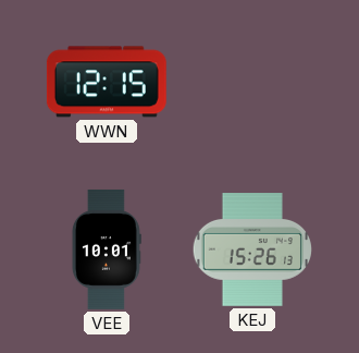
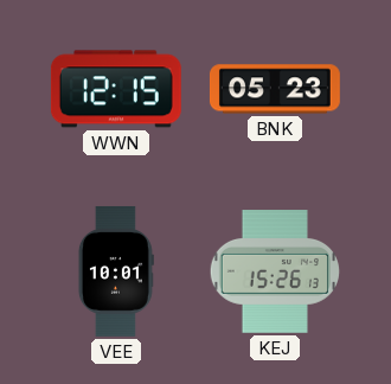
BNK: none -> 05:23
